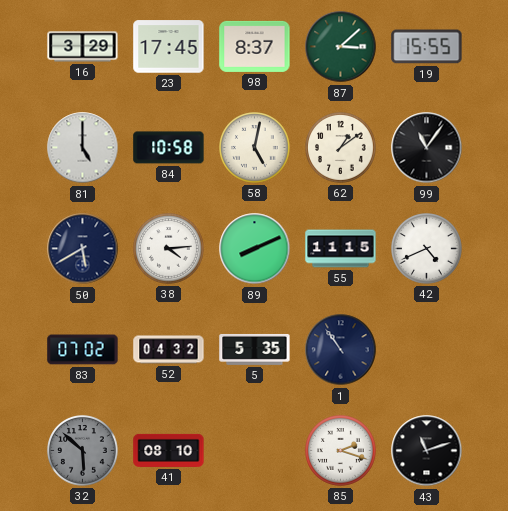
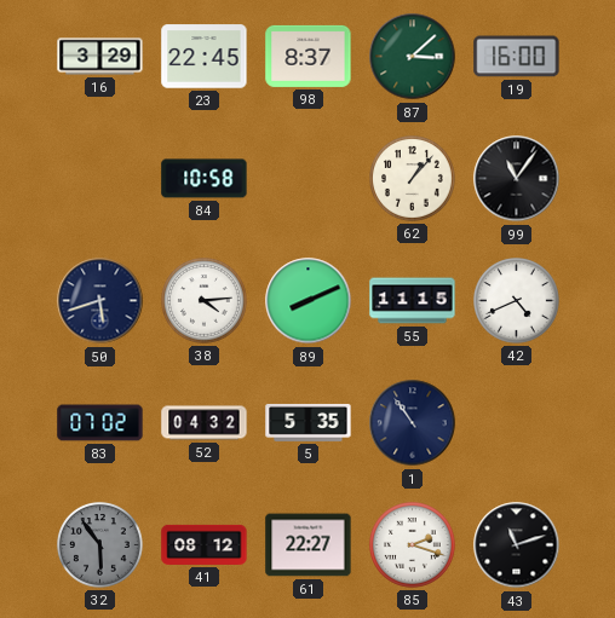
23: 17:45 -> 22:45
19: 15:55 -> 16:00
81: 5:00 -> none
58: 5:02 -> none
62: 1:09 -> 1:07
50: 5:40 -> 5:42
32: 5:52 -> 5:54
41: 08:10 -> 08:12
61: none -> 22:27
